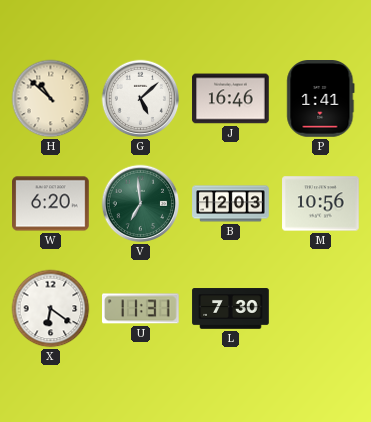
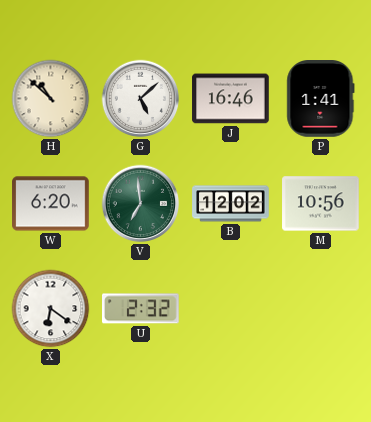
B: 12:03 -> 12:02
U: 11:31 -> 2:32
L: 7:30 -> none
